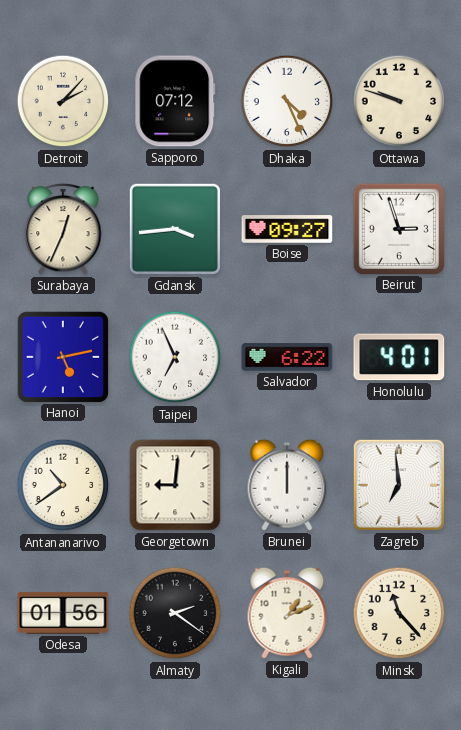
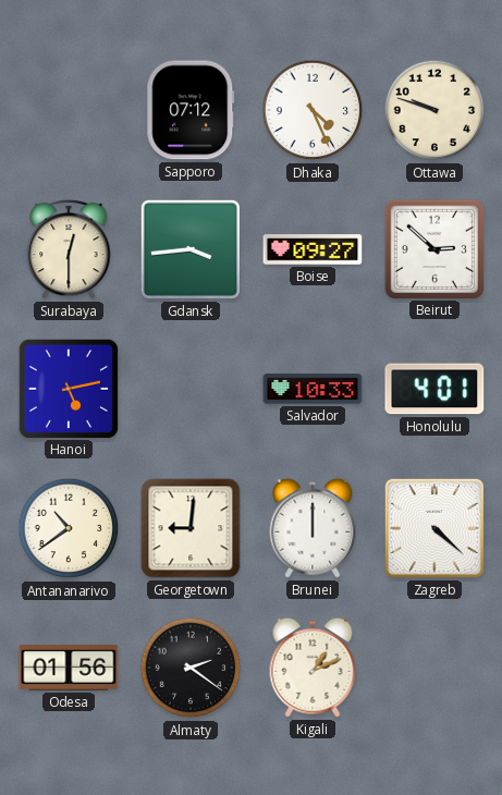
Detroit: 2:07 -> none
Surabaya: 12:34 -> 12:30
Beirut: 2:57 -> 2:52
Taipei: 6:56 -> none
Salvador: 6:22 -> 10:33
Zagreb: 6:59 -> 4:22
Minsk: 11:23 -> none
